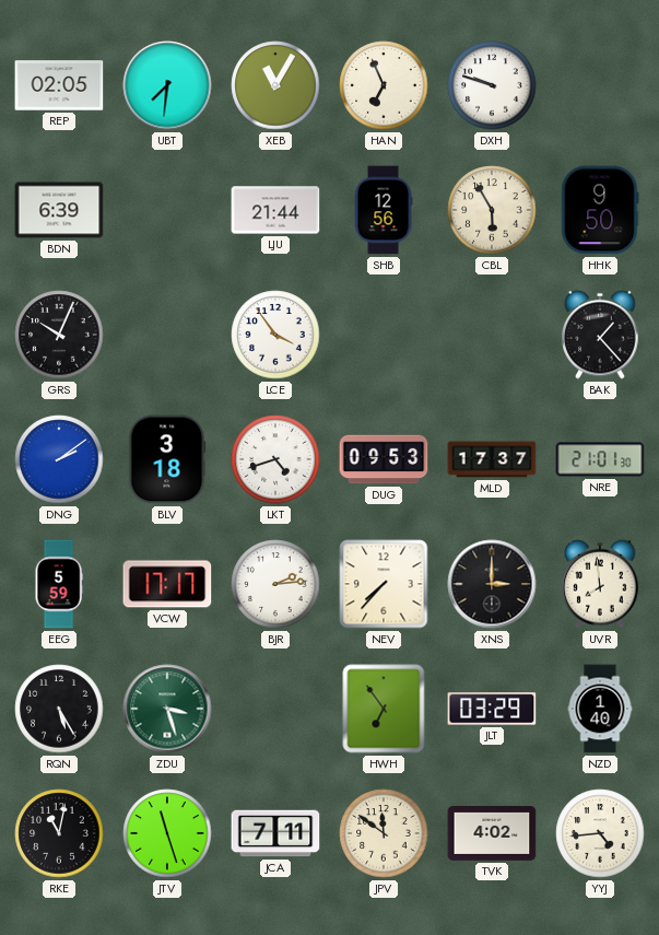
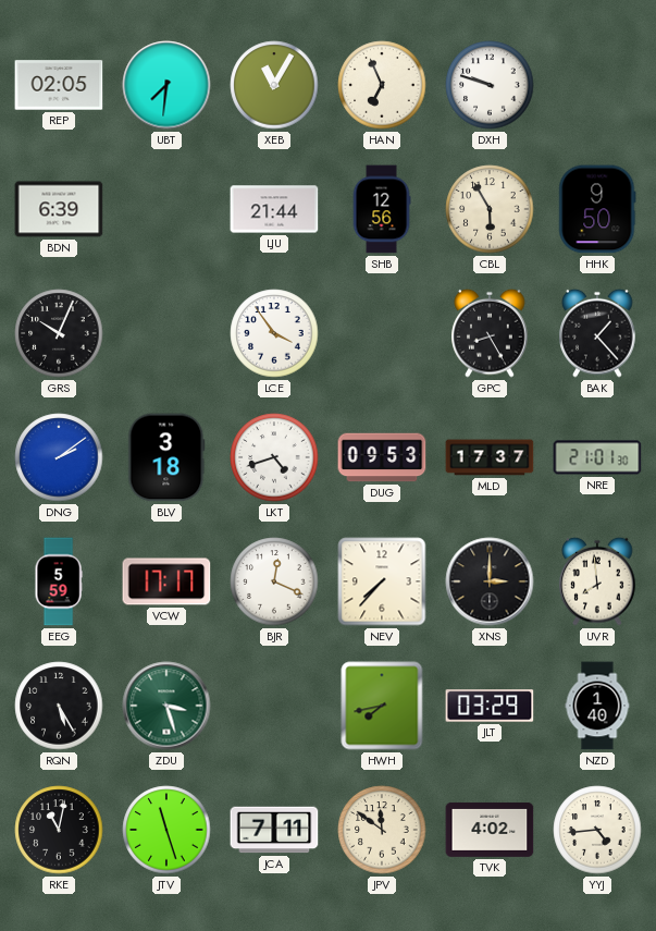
GPC: none -> 8:25
BJR: 2:14 -> 12:19
HWH: 6:54 -> 7:43
